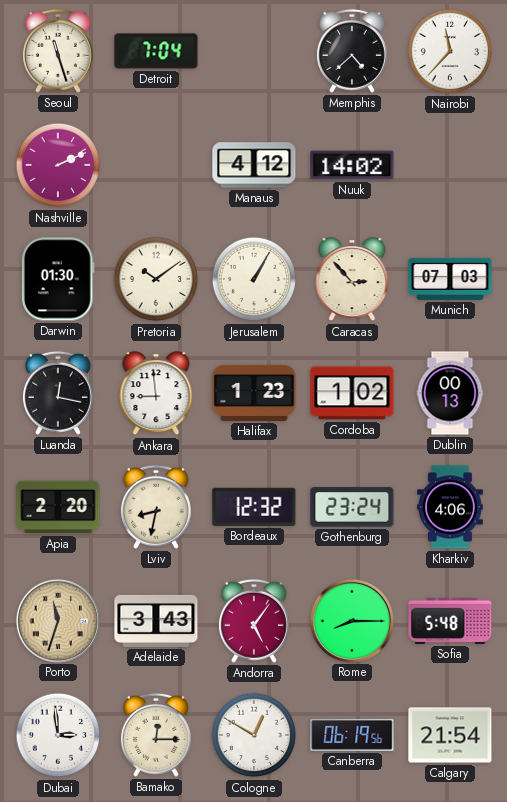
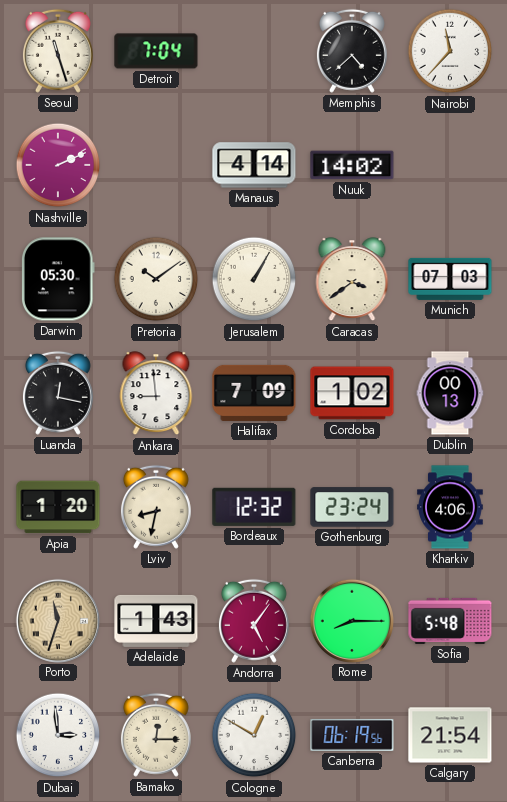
Manaus: 4:12 -> 4:14
Darwin: 01:30 -> 05:30
Caracas: 2:53 -> 3:39
Halifax: 1:23 -> 7:09
Apia: 2:20 -> 1:20
Adelaide: 3:43 -> 1:43
